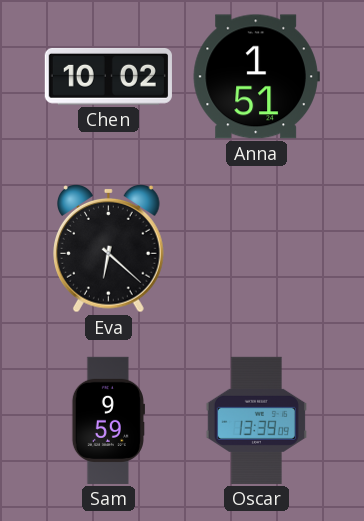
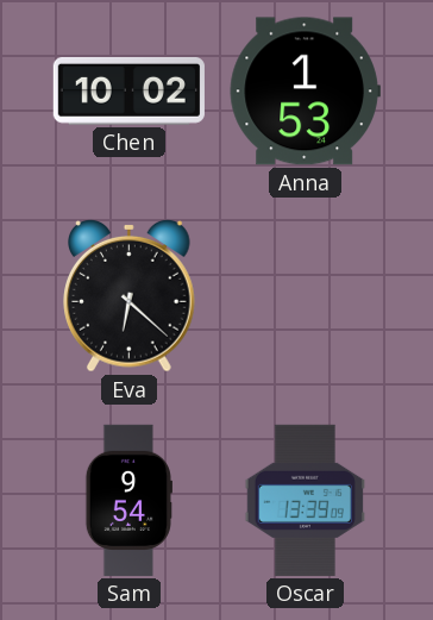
Anna: 1:51 -> 1:53
Sam: 9:59 -> 9:54
